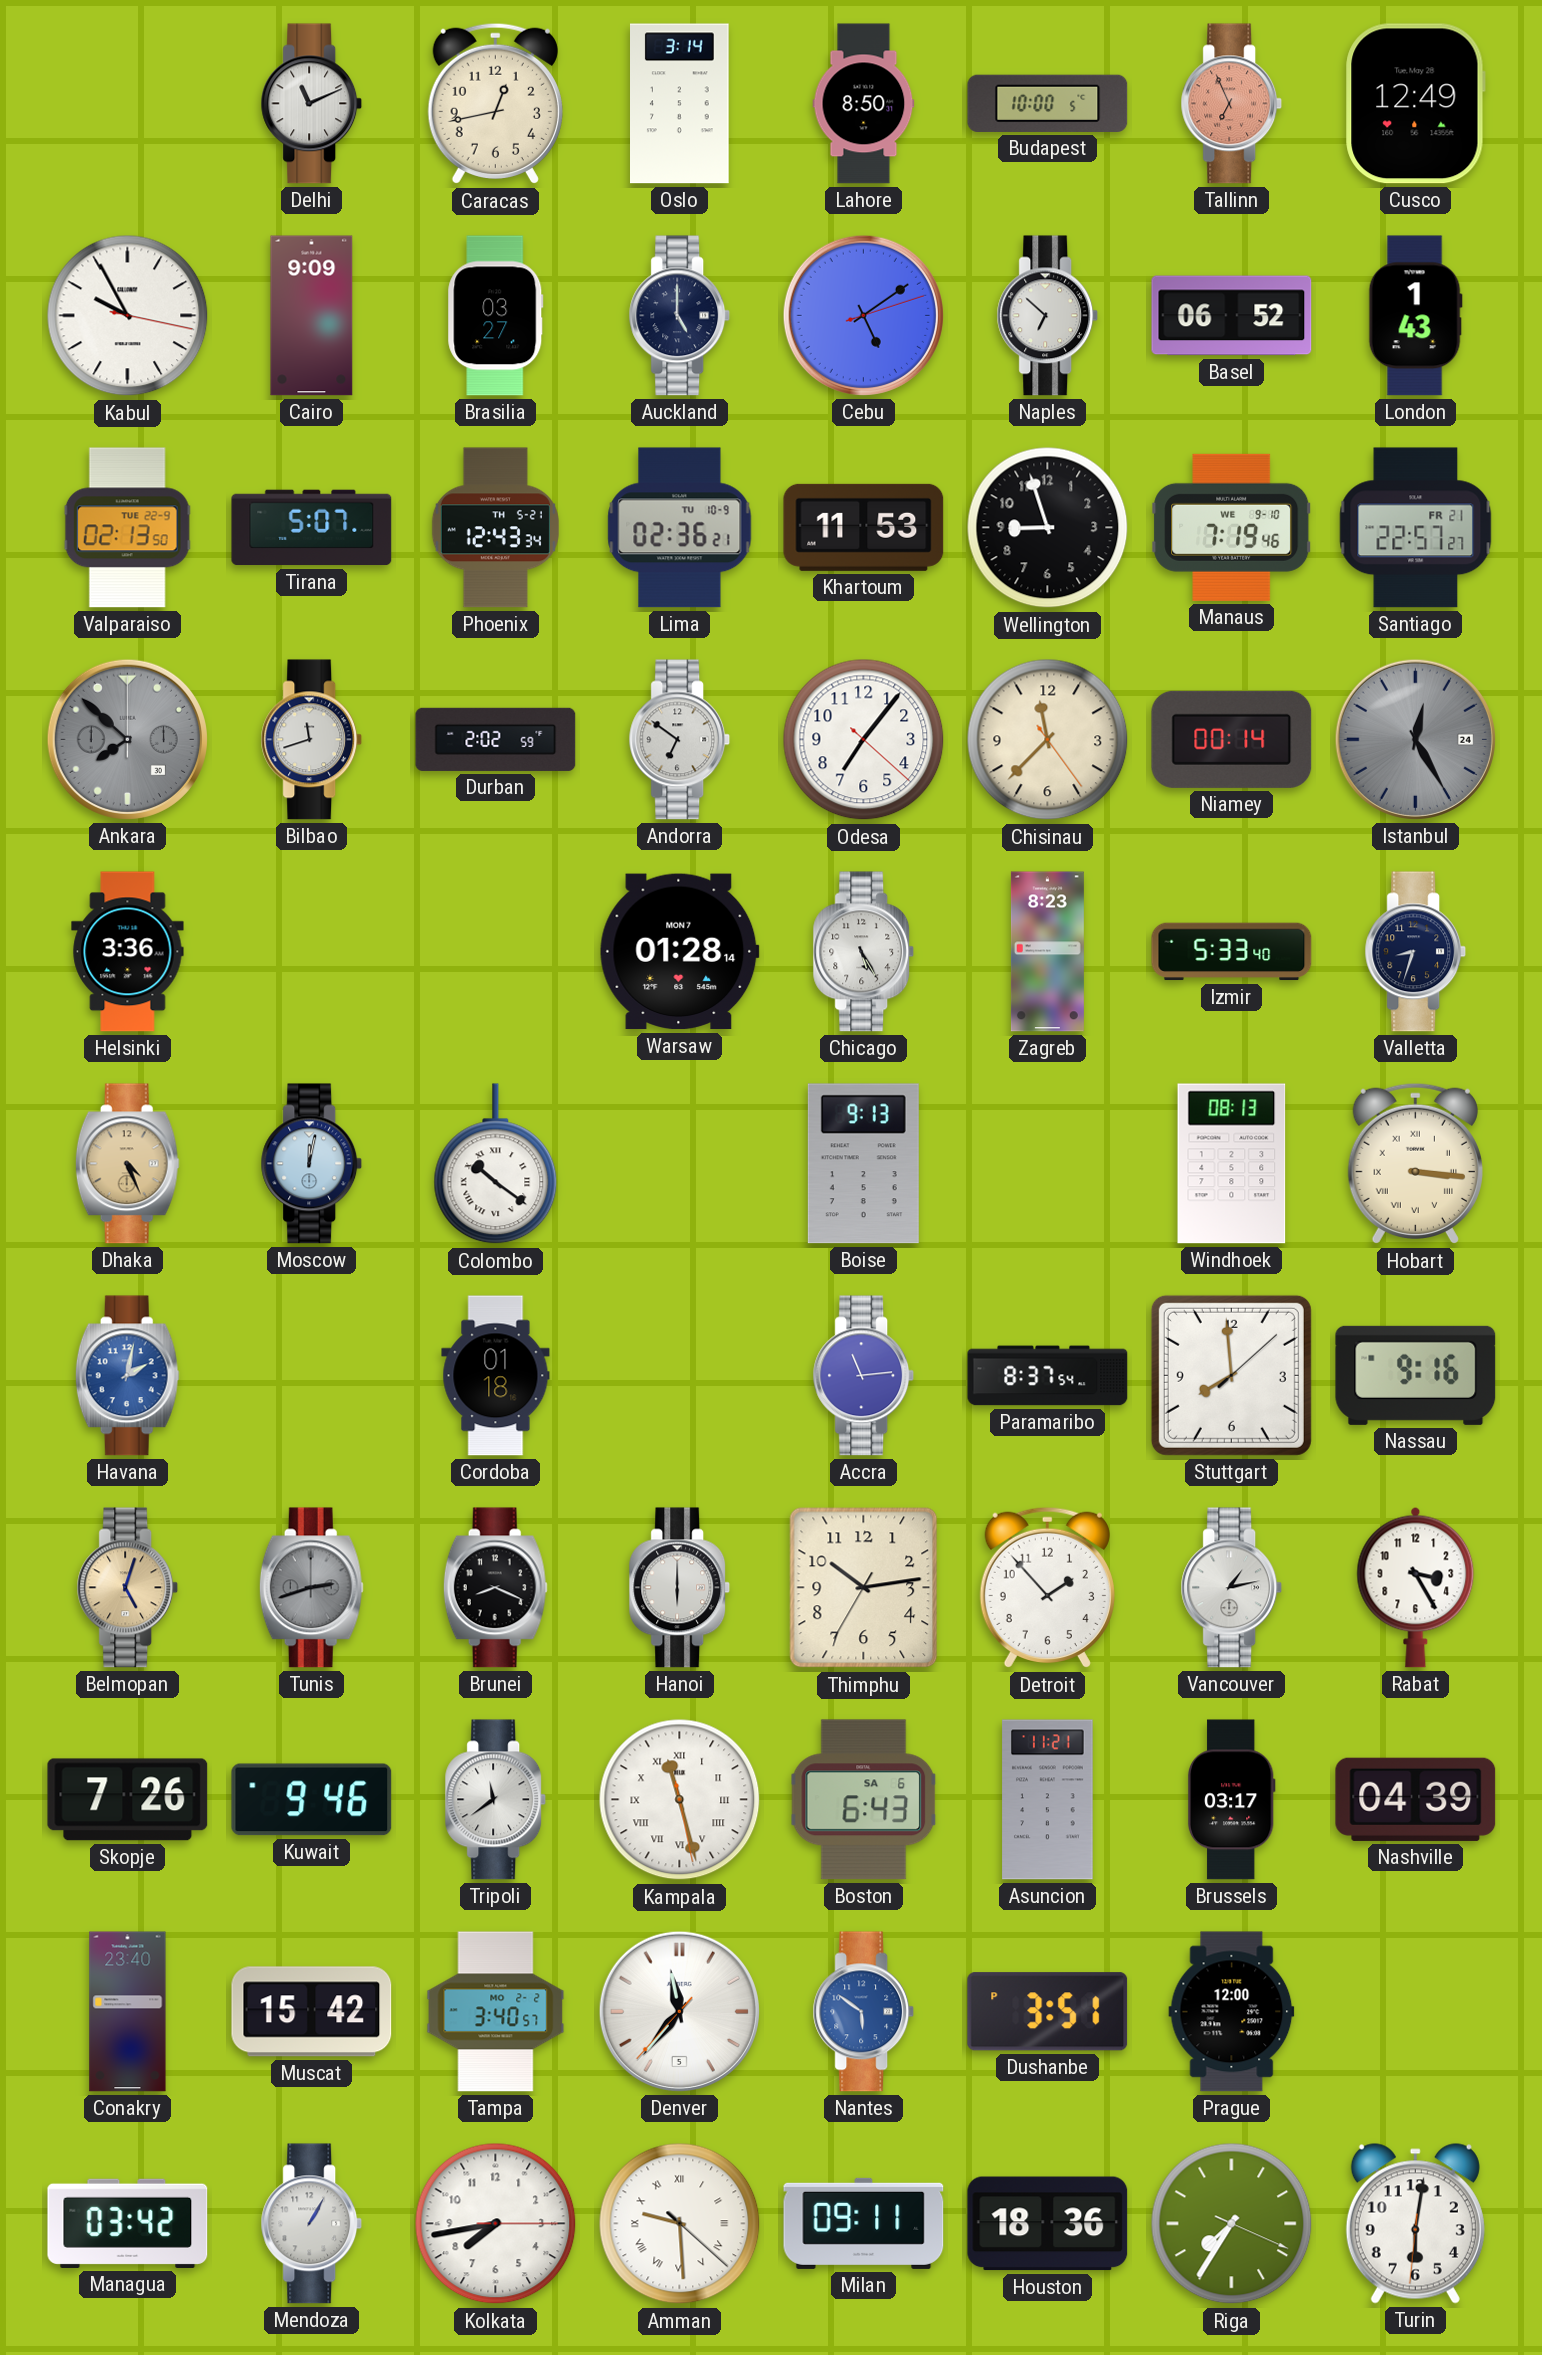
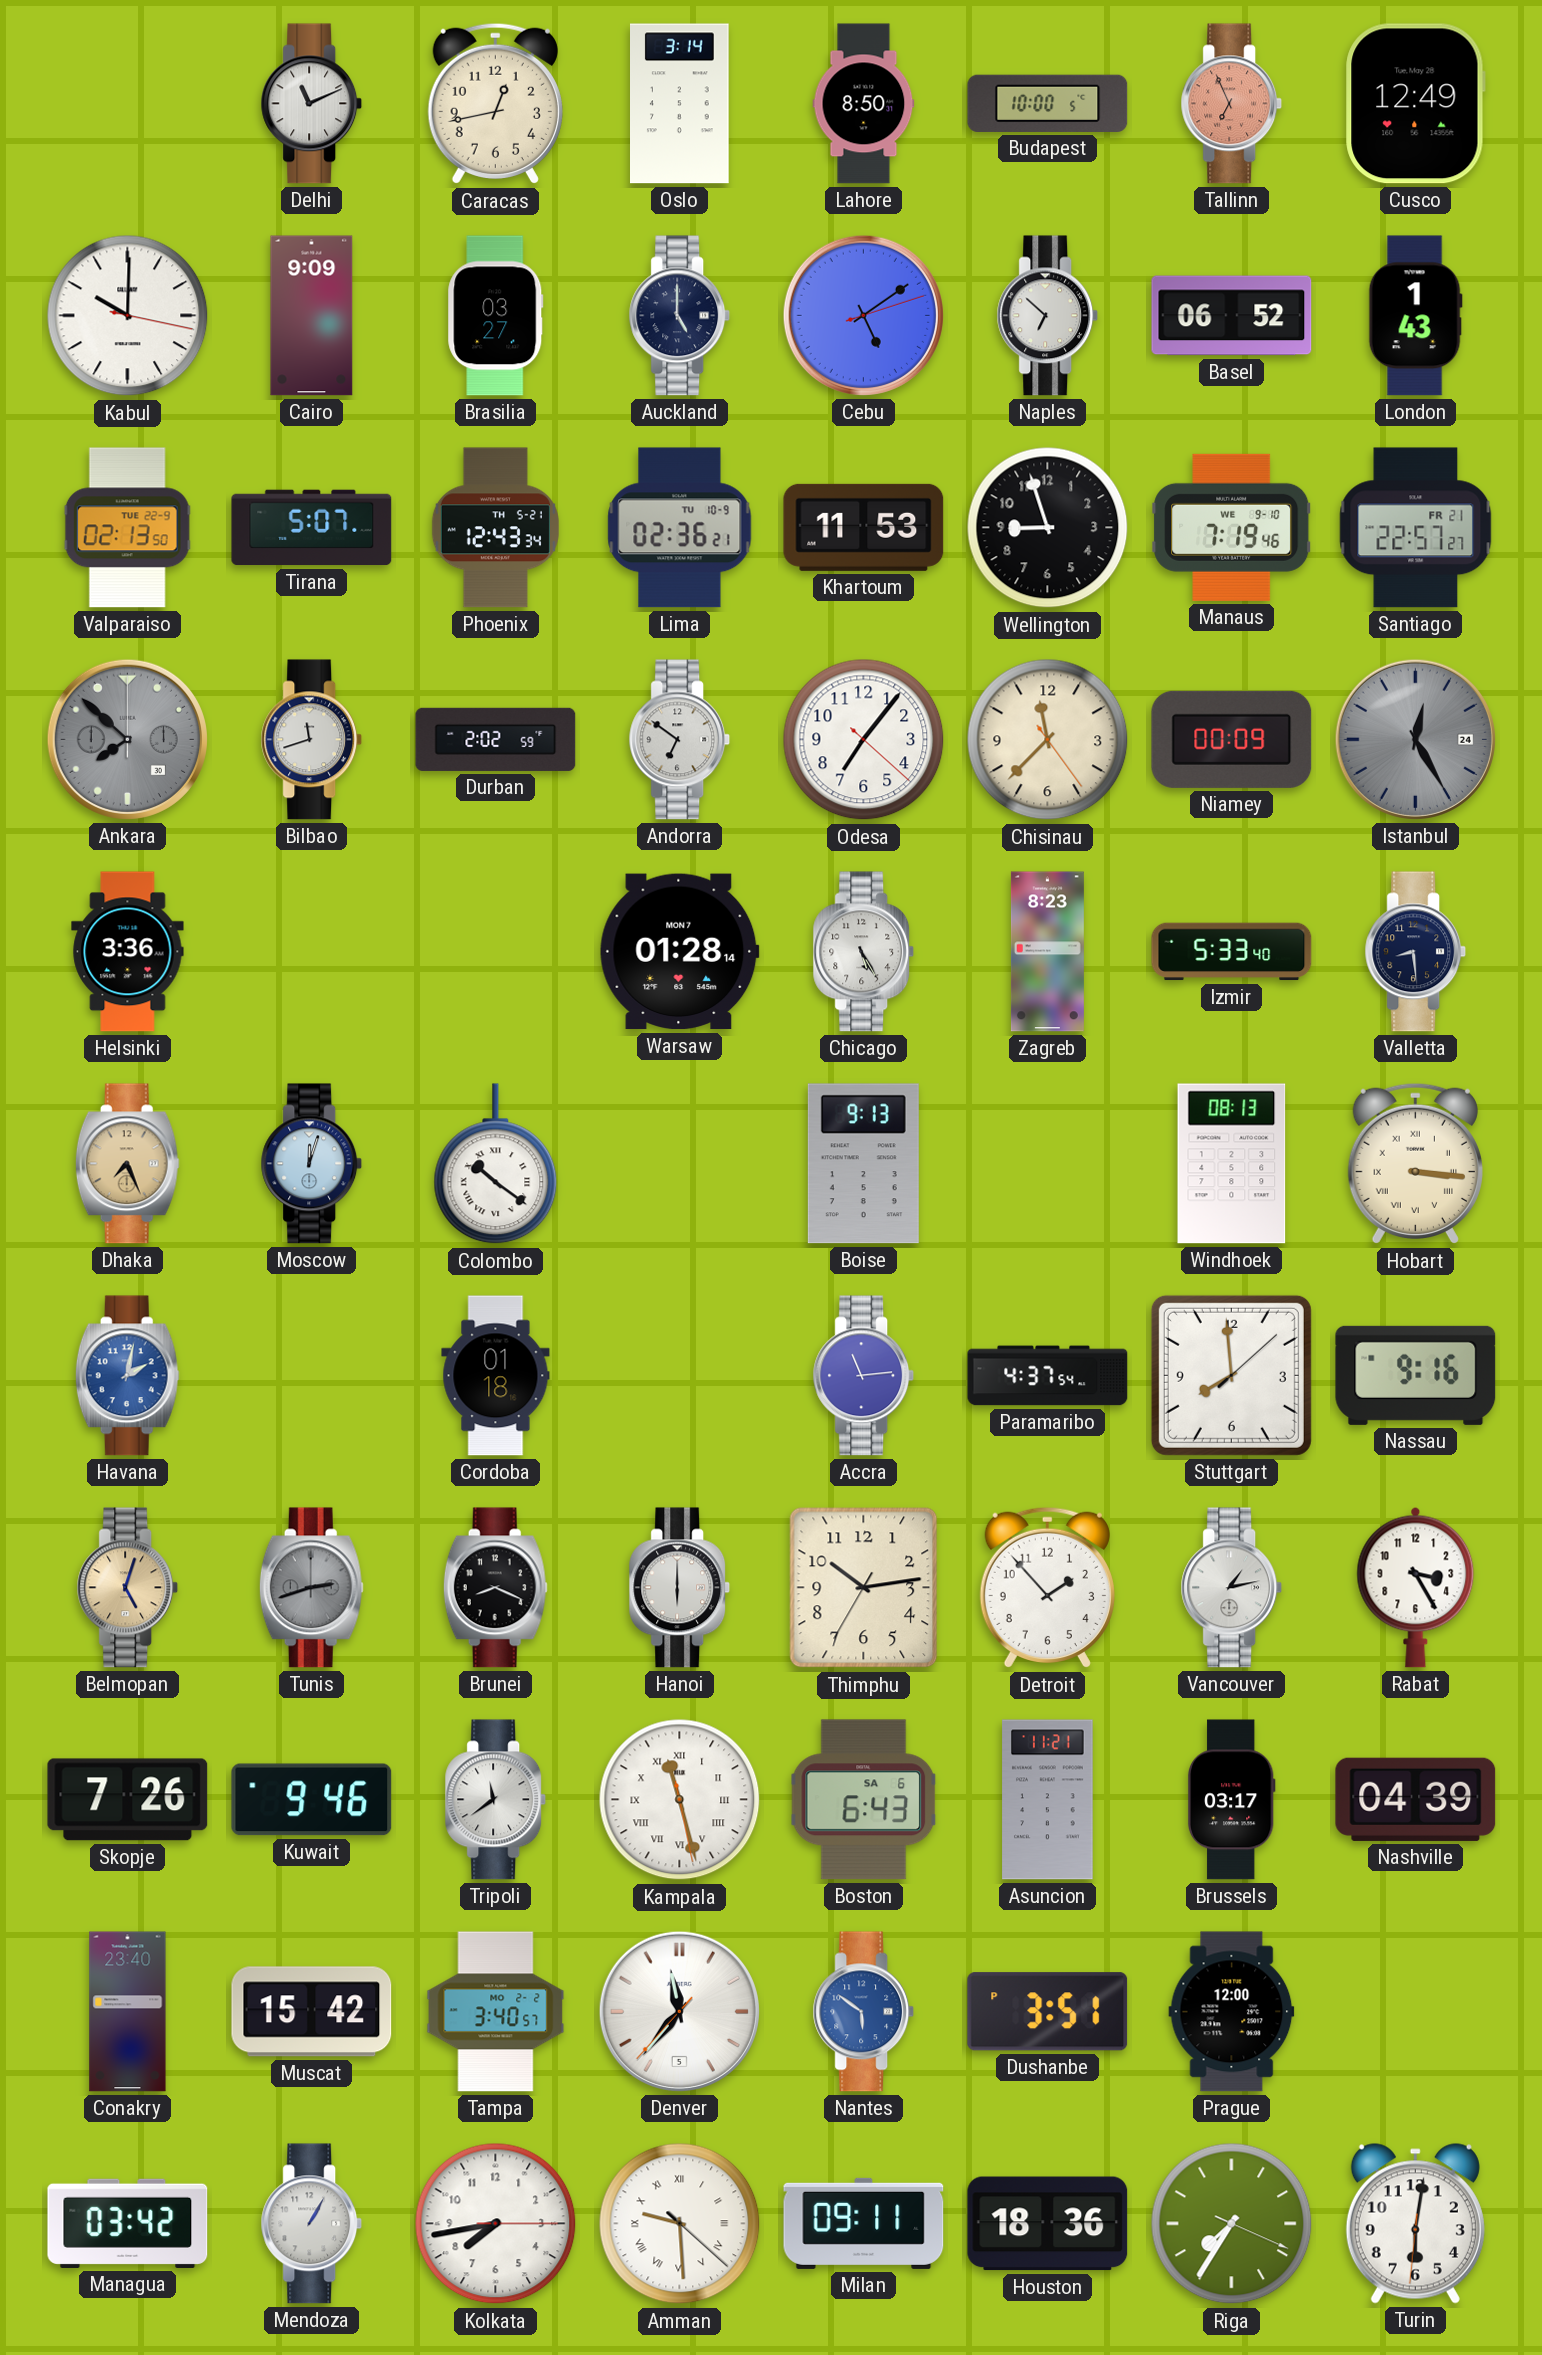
Kabul: 9:55 -> 10:00
Niamey: 00:14 -> 00:09
Valletta: 8:33 -> 8:29
Dhaka: 4:26 -> 7:26
Moscow: 12:02 -> 12:03
Paramaribo: 8:37 -> 4:37
